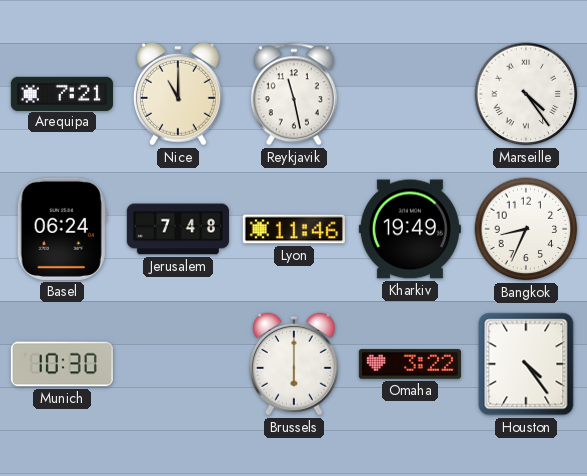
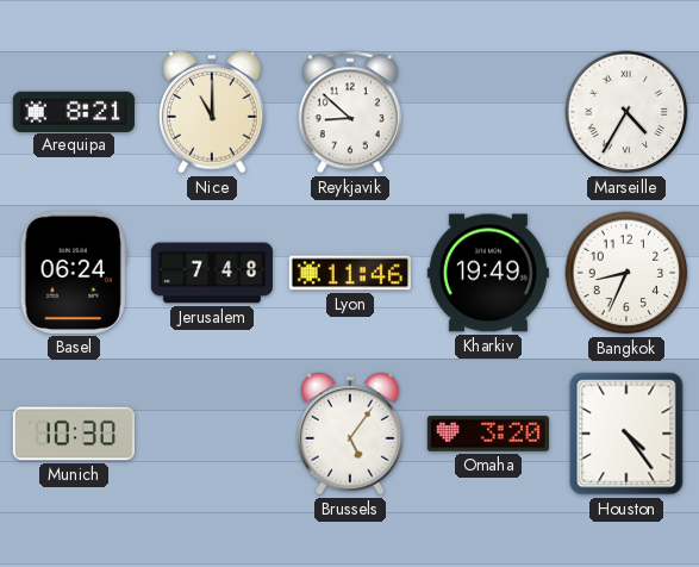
Arequipa: 7:21 -> 8:21
Reykjavik: 11:28 -> 8:52
Marseille: 4:24 -> 4:35
Brussels: 6:00 -> 5:06
Omaha: 3:22 -> 3:20
